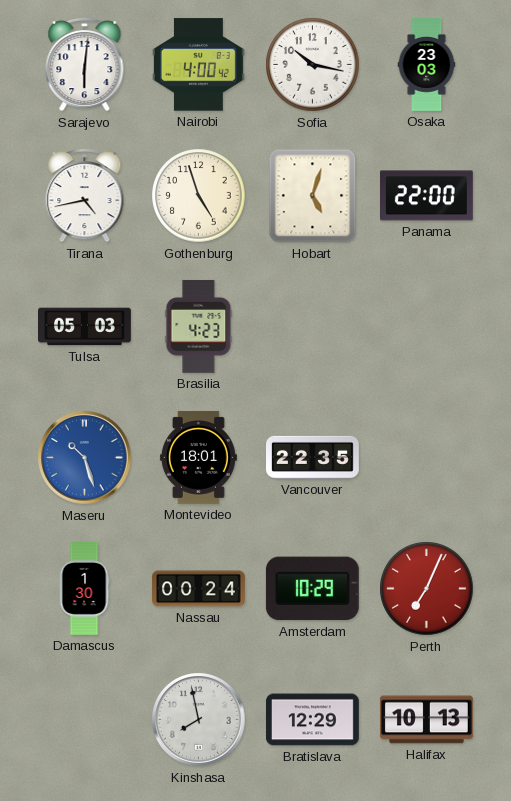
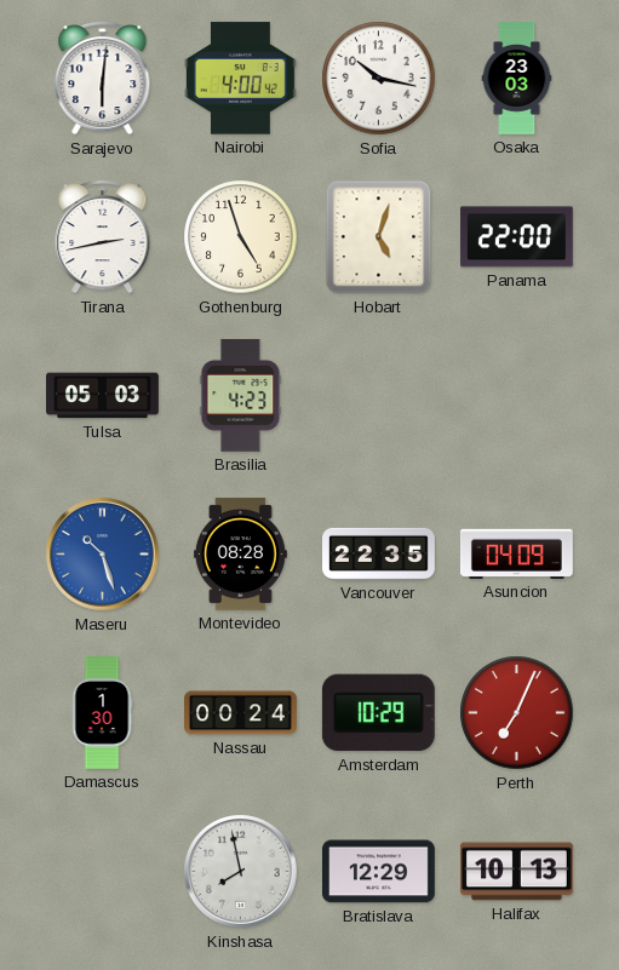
Tirana: 4:43 -> 2:43
Montevideo: 18:01 -> 08:28
Asuncion: none -> 04:09
